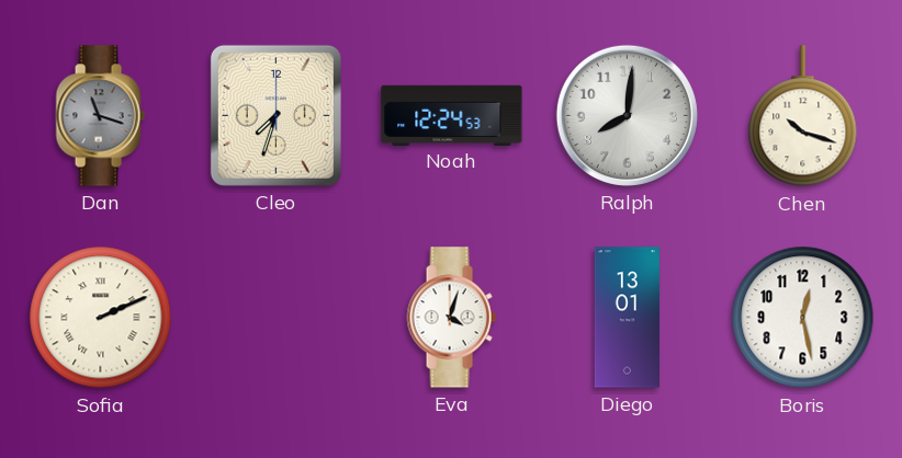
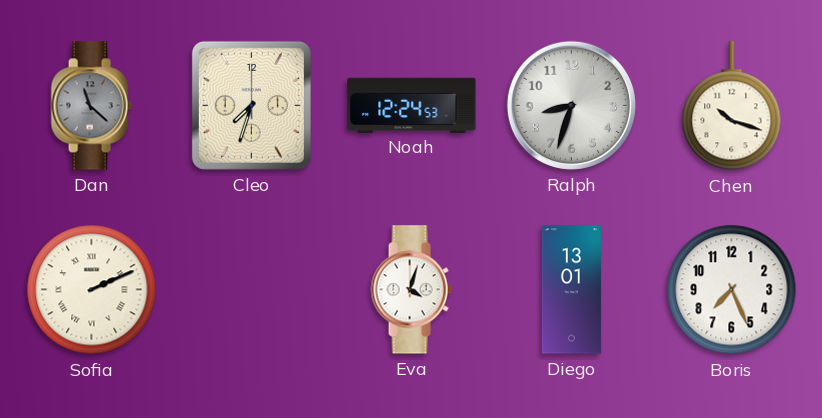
Dan: 11:18 -> 11:22
Ralph: 8:01 -> 8:33
Boris: 12:28 -> 7:26
